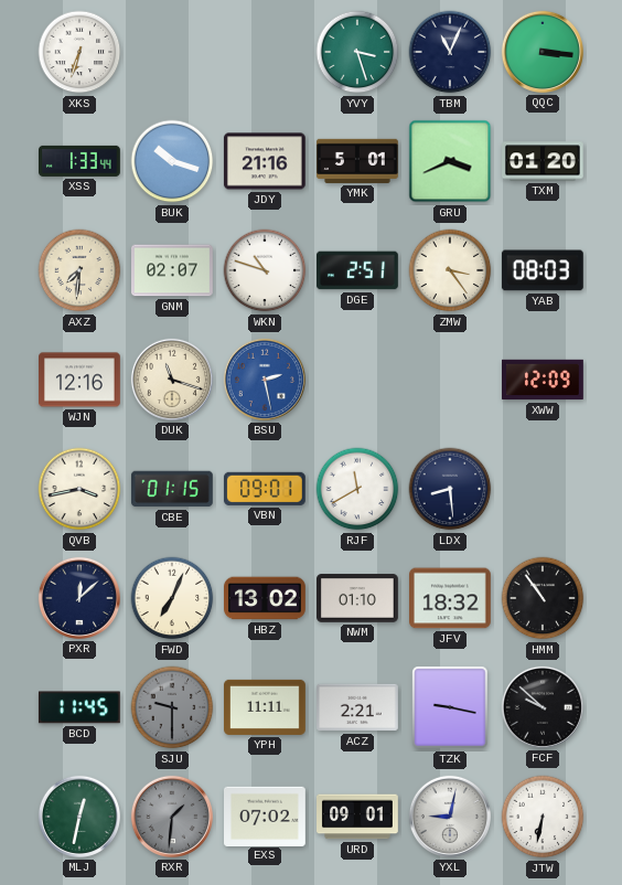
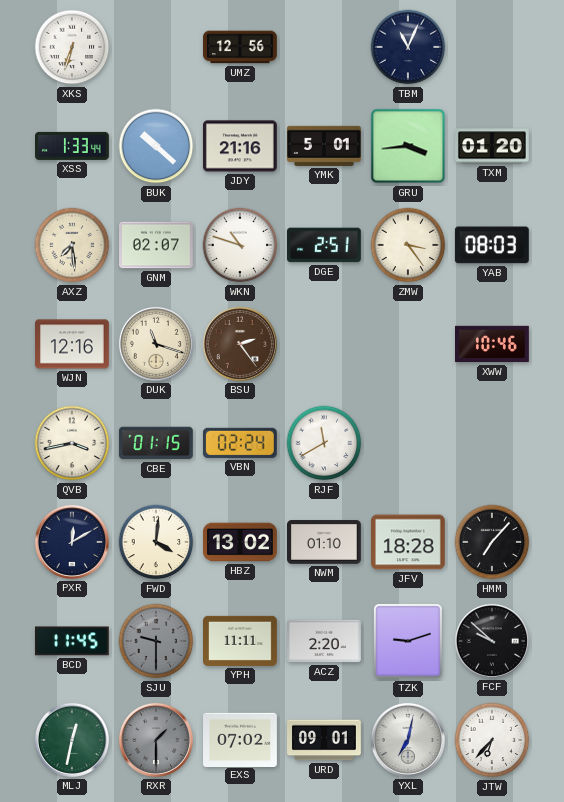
UMZ: none -> 12:56
YVY: 3:27 -> none
QQC: 3:16 -> none
BUK: 10:18 -> 10:22
GRU: 3:41 -> 3:44
AXZ: 7:31 -> 7:29
BSU: 2:28 -> 2:24
BSU dial: blue -> brown
XWW: 12:09 -> 10:46
VBN: 09:01 -> 02:24
LDX: 8:29 -> none
PXR: 12:08 -> 12:10
FWD: 7:04 -> 4:01
JFV: 18:32 -> 18:28
HMM: 10:54 -> 7:07
ACZ: 2:21 -> 2:20
TZK: 9:17 -> 9:12
RXR: 1:31 -> 1:30
YXL: 9:02 -> 7:02
JTW: 6:32 -> 6:37
